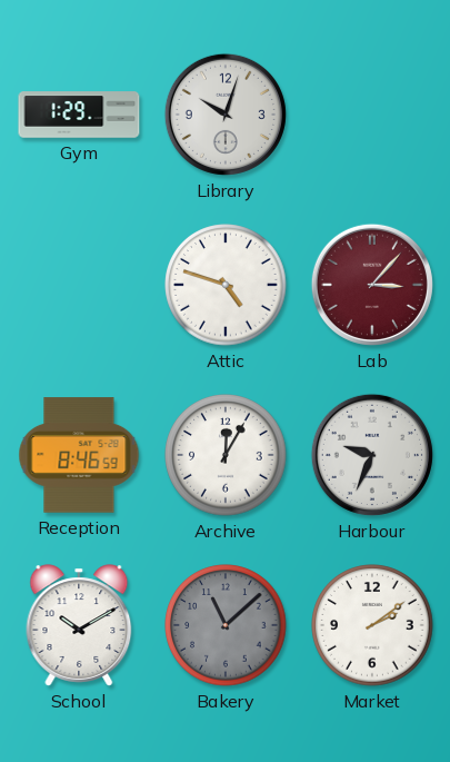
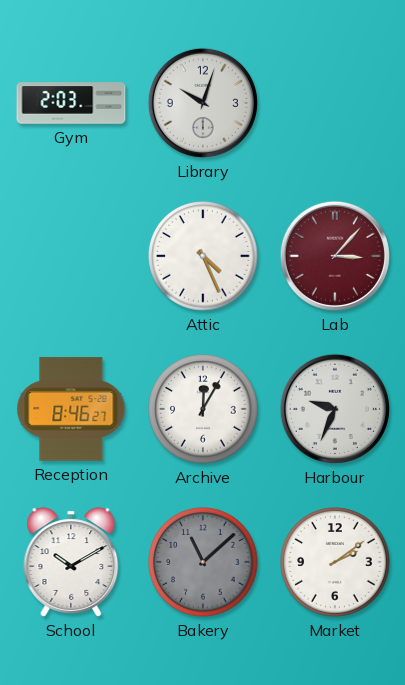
Gym: 1:29 -> 2:03
Attic: 4:48 -> 4:26
Reception: 8:46:59 -> 8:46:27
